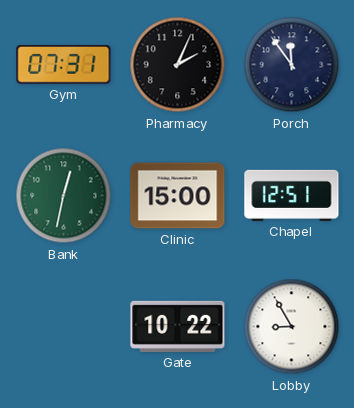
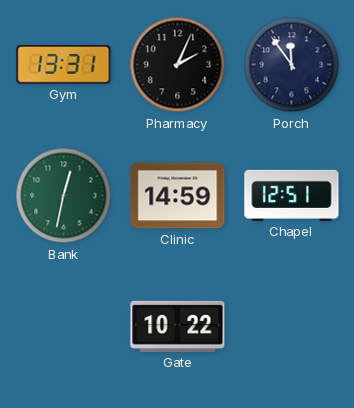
Gym: 07:31 -> 13:31
Clinic: 15:00 -> 14:59
Lobby: 8:55 -> none
